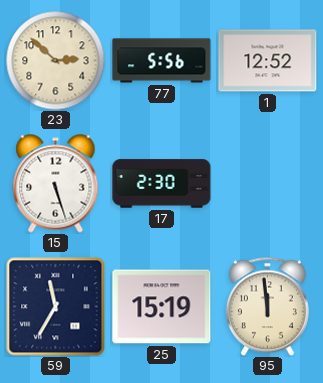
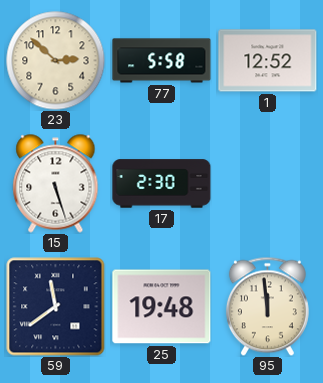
77: 5:56 -> 5:58
59: 11:35 -> 11:39
25: 15:19 -> 19:48
